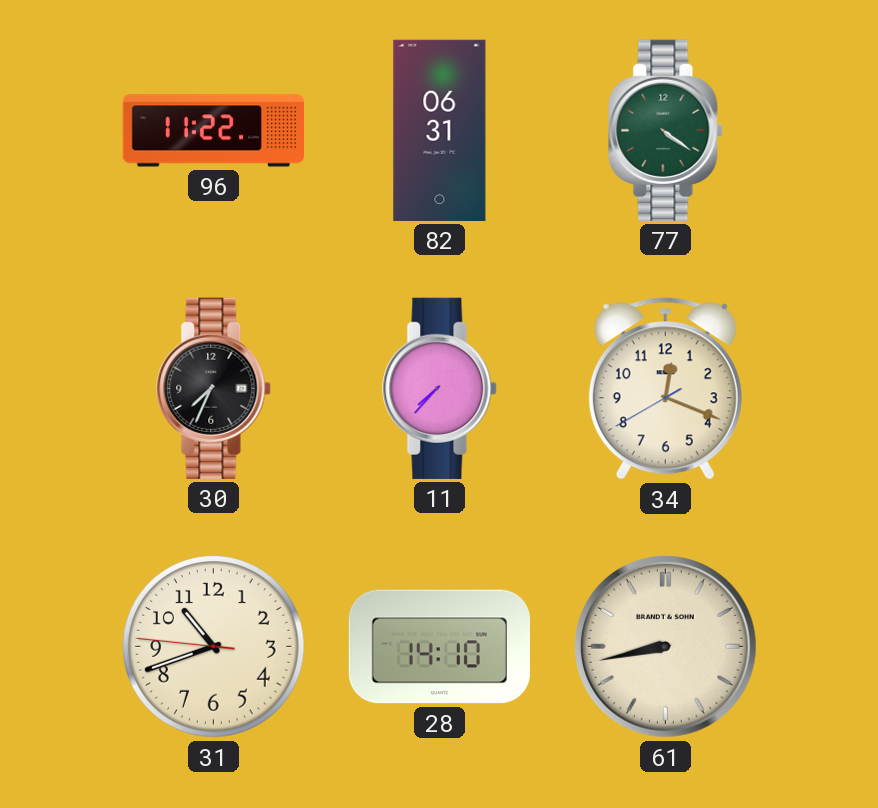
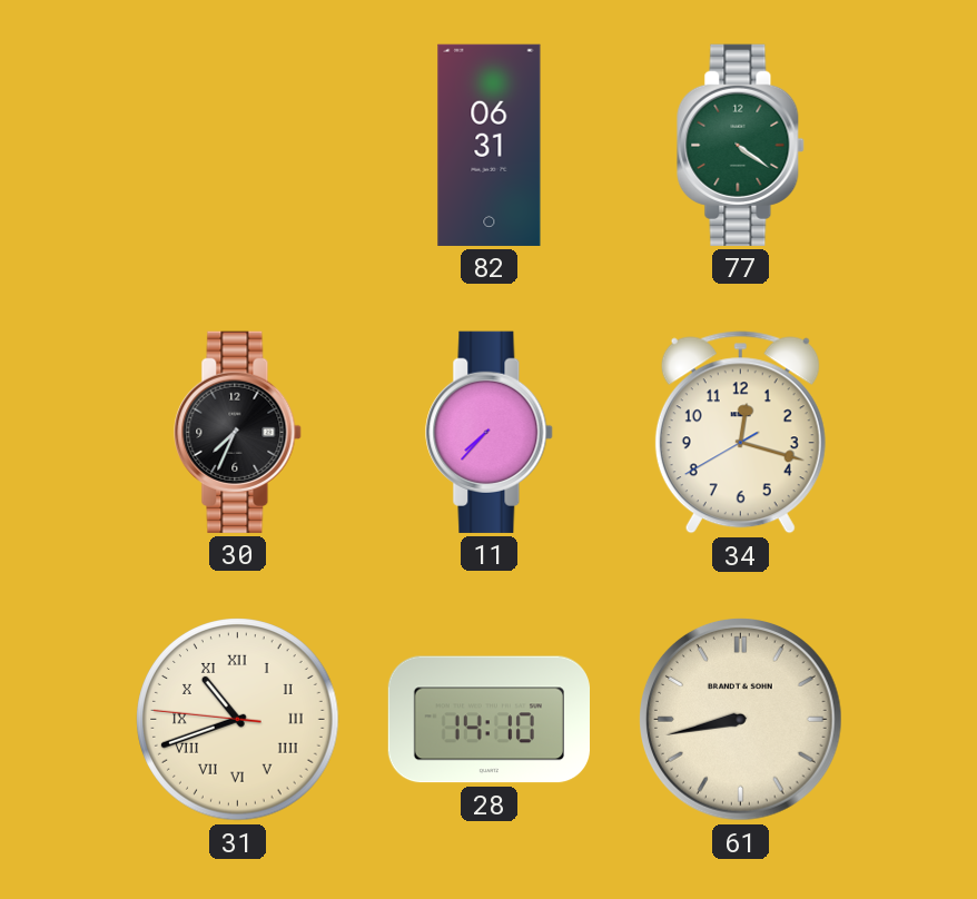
96: 11:22 -> none
34: 12:18 -> 12:17
31 numerals: Arabic -> Roman
